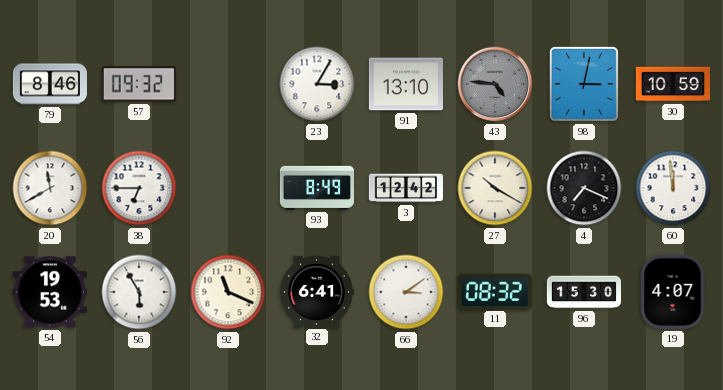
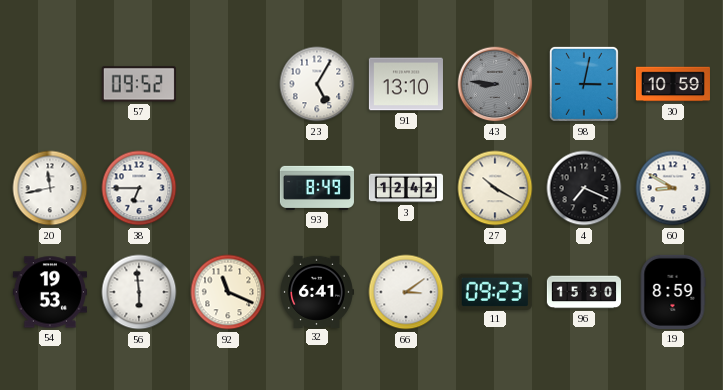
79: 8:46 -> none
57: 09:32 -> 09:52
23: 3:05 -> 5:05
43: 4:46 -> 8:46
20: 11:40 -> 11:43
60: 11:59 -> 8:50
56: 5:55 -> 5:59
11: 08:32 -> 09:23
19: 4:07 -> 8:59
